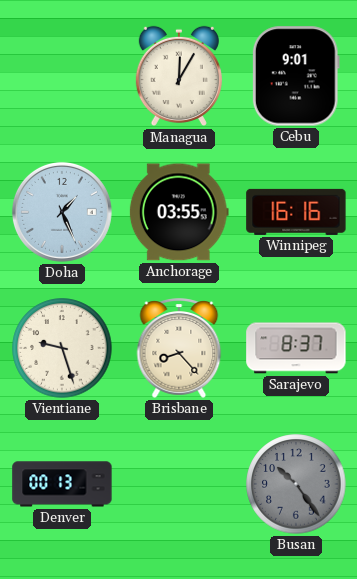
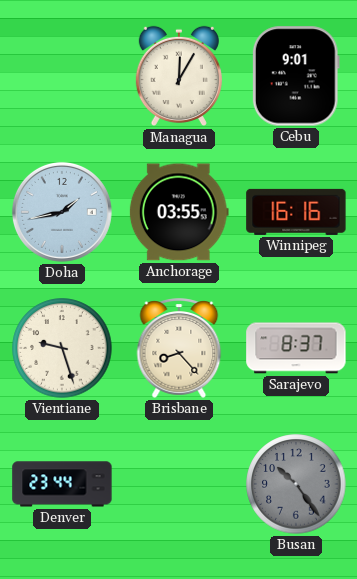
Doha: 1:26 -> 1:43
Denver: 00:13 -> 23:44
